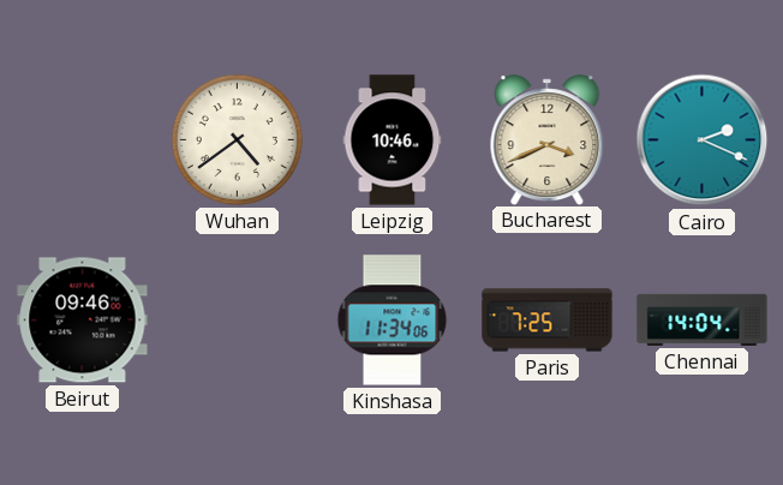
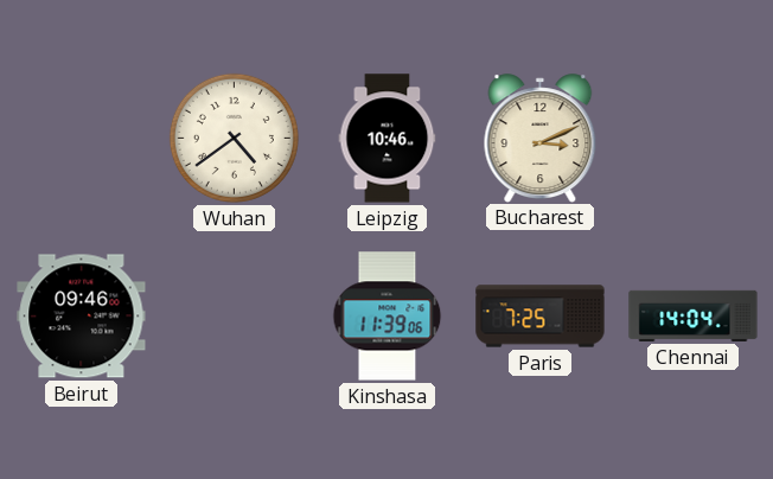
Bucharest: 3:41 -> 3:11
Cairo: 2:19 -> none
Kinshasa: 11:34 -> 11:39
